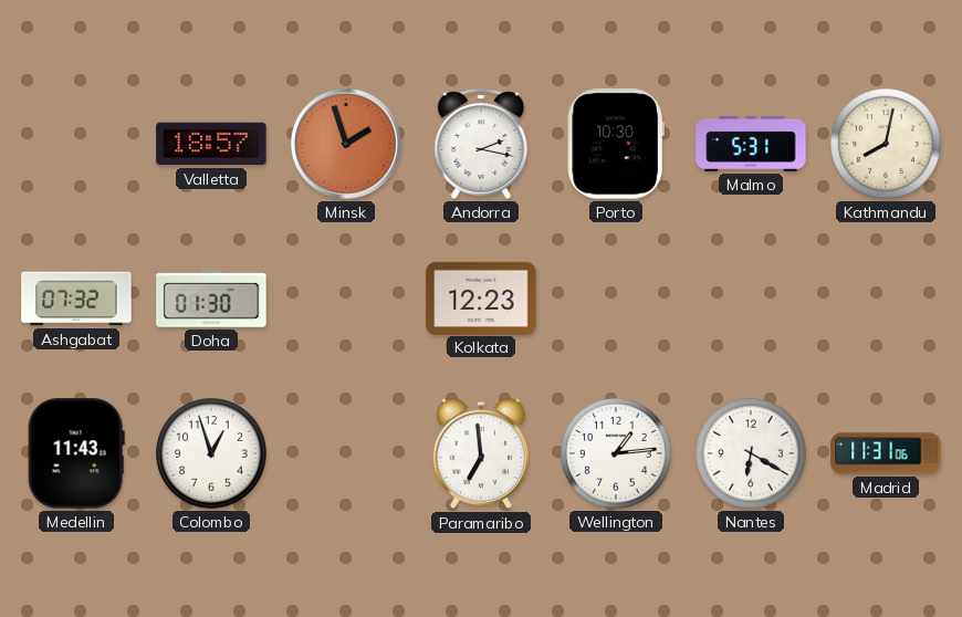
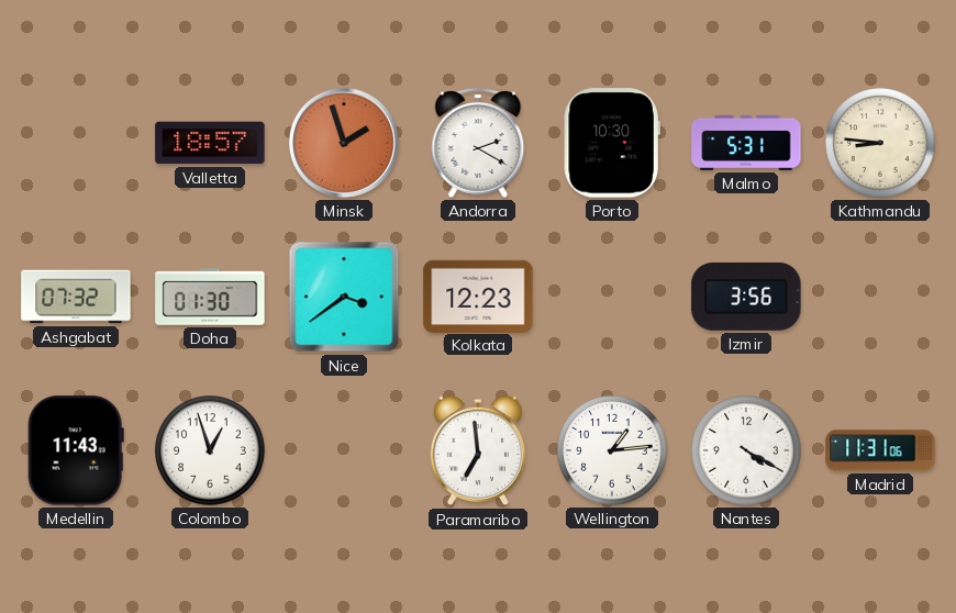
Andorra: 2:17 -> 2:20
Kathmandu: 8:02 -> 8:46
Nice: none -> 3:39
Izmir: none -> 3:56
Nantes: 6:20 -> 4:20
